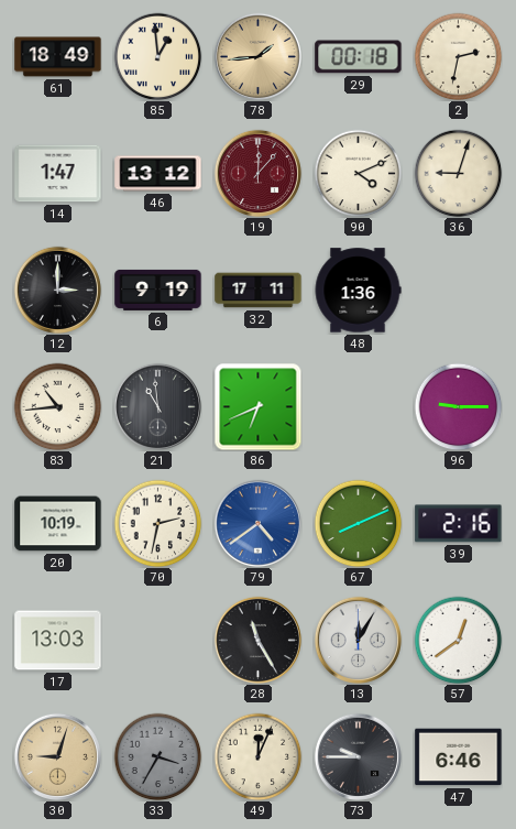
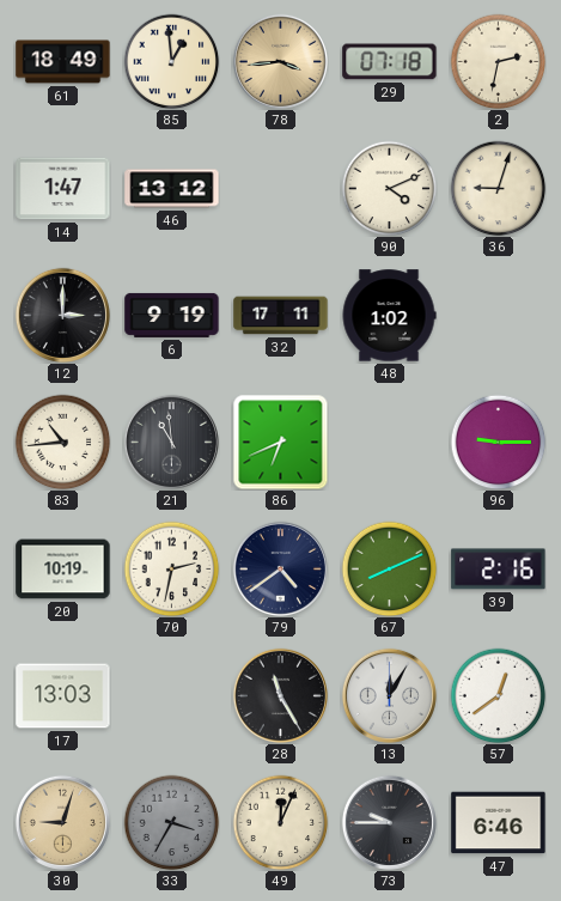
78: 1:44 -> 3:44
29: 00:18 -> 07:18
19: 12:07 -> none
48: 1:36 -> 1:02
79 dial: blue -> navy
